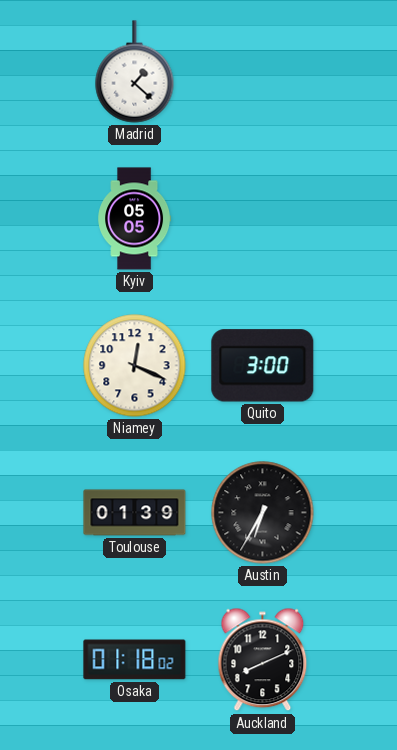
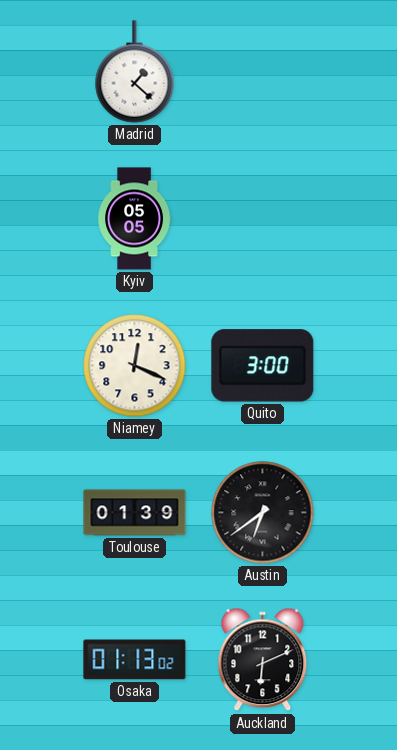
Austin: 6:35 -> 6:39
Osaka: 01:18 -> 01:13
Auckland: 8:11 -> 6:11
